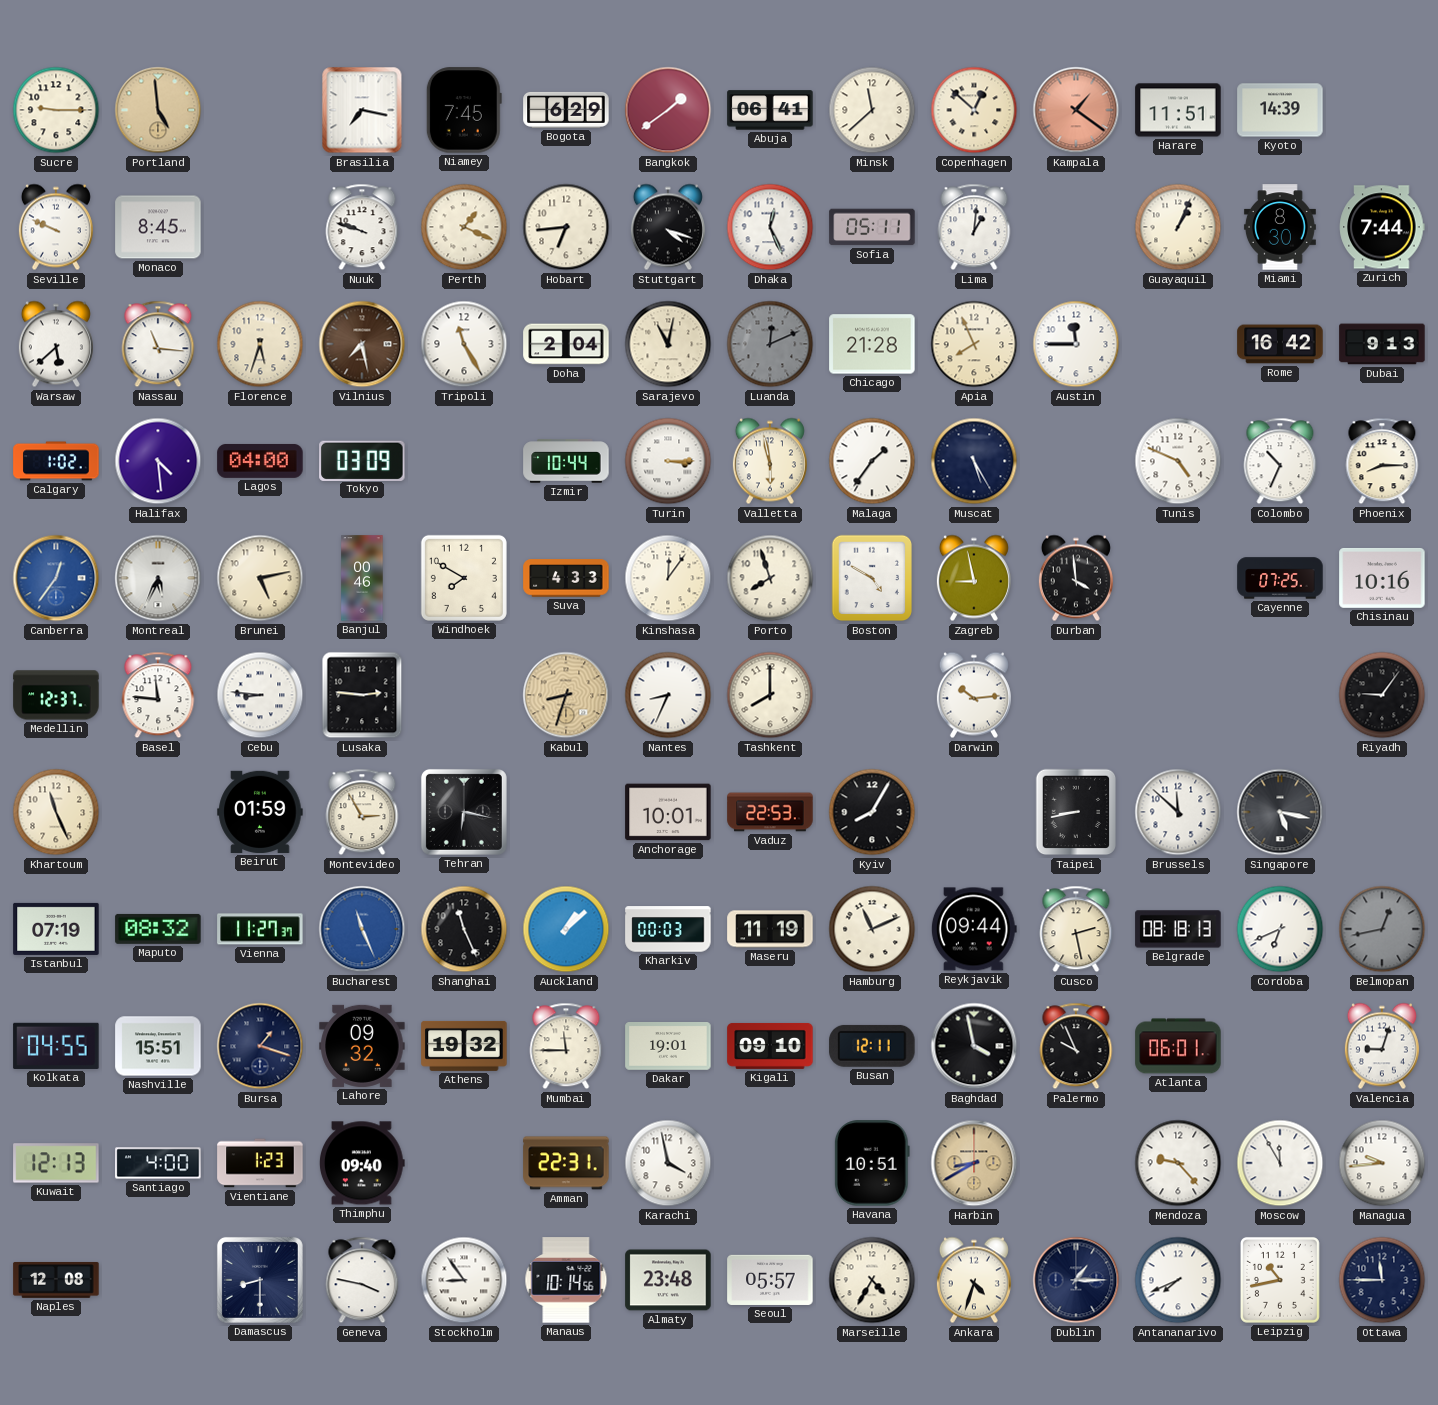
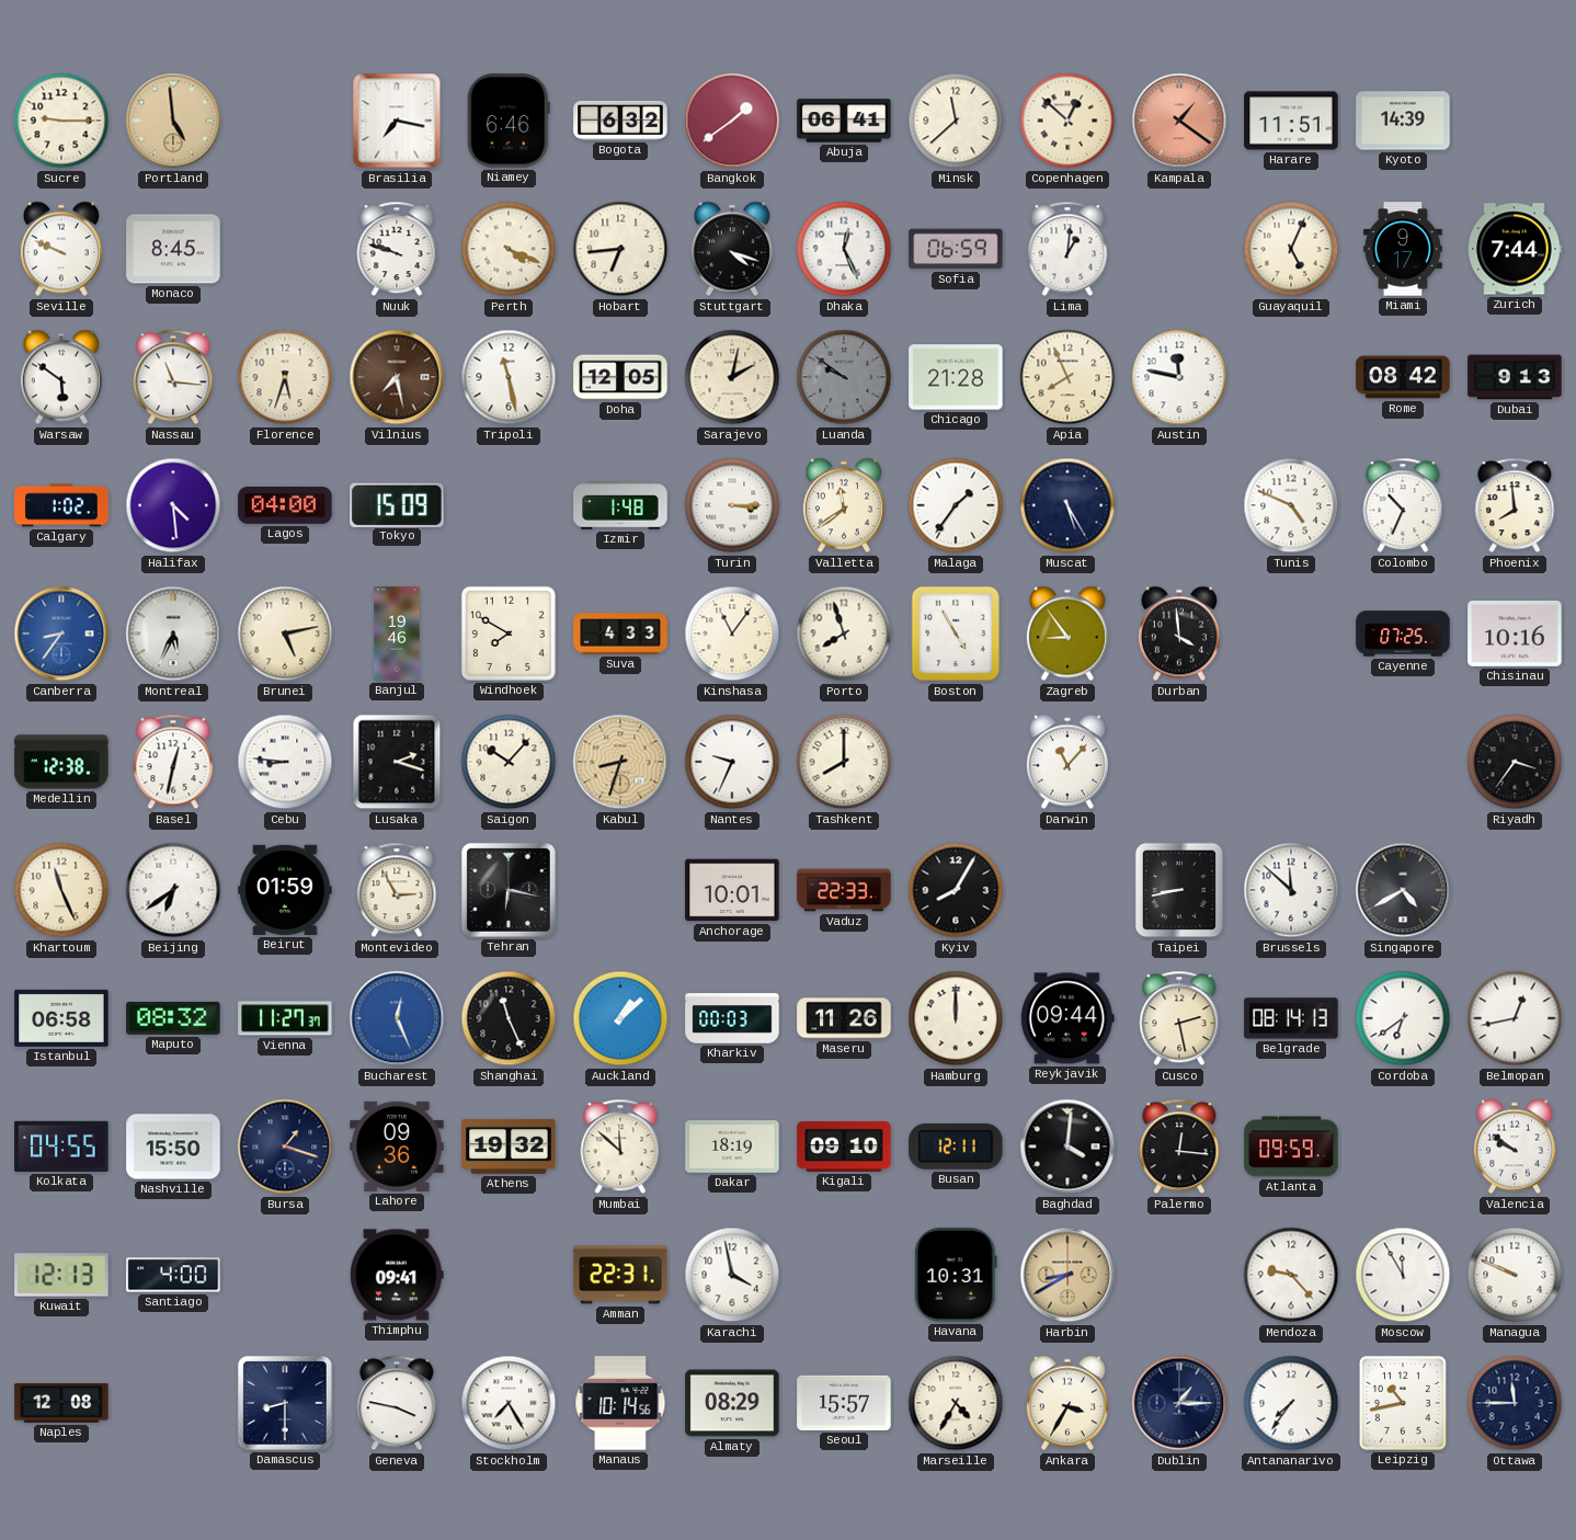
Niamey: 7:45 -> 6:46
Bogota: 6:29 -> 6:32
Perth: 1:19 -> 4:19
Sofia: 05:11 -> 06:59
Guayaquil: 1:04 -> 5:04
Miami: 8:30 -> 9:17
Warsaw: 5:38 -> 5:51
Tripoli: 11:25 -> 11:28
Doha: 2:04 -> 12:05
Sarajevo: 11:02 -> 2:02
Luanda: 12:11 -> 9:51
Austin: 11:45 -> 11:47
Rome: 16:42 -> 08:42
Tokyo: 03:09 -> 15:09
Izmir: 10:44 -> 1:48
Valletta: 5:58 -> 11:39
Phoenix: 8:15 -> 7:59
Canberra: 12:36 -> 8:36
Banjul: 00:46 -> 19:46
Kinshasa: 12:06 -> 11:06
Boston: 4:50 -> 4:55
Zagreb: 8:58 -> 8:54
Medellin: 12:37 -> 12:38
Basel: 11:46 -> 12:32
Lusaka: 2:46 -> 2:18
Saigon: none -> 10:07
Nantes: 8:34 -> 9:34
Darwin: 10:14 -> 11:07
Riyadh: 9:06 -> 3:36
Beijing: none -> 6:39
Vaduz: 22:53 -> 22:33
Singapore: 5:17 -> 4:40
Istanbul: 07:19 -> 06:58
Bucharest: 11:26 -> 12:26
Maseru: 11:19 -> 11:26
Hamburg: 11:11 -> 12:00
Belgrade: 08:18 -> 08:14
Cordoba: 6:41 -> 6:39
Belmopan dial: grey -> white
Nashville: 15:51 -> 15:50
Lahore: 09:32 -> 09:36
Mumbai: 11:45 -> 11:52
Dakar: 19:01 -> 18:19
Baghdad: 3:58 -> 4:01
Palermo: 9:56 -> 12:16
Atlanta: 06:01 -> 09:59
Valencia: 9:03 -> 9:51
Vientiane: 1:23 -> none
Thimphu: 09:40 -> 09:41
Havana: 10:51 -> 10:31
Managua: 9:44 -> 9:49
Stockholm: 8:54 -> 7:25
Almaty: 23:48 -> 08:29
Seoul: 05:57 -> 15:57
Ankara: 4:33 -> 3:35
Antananarivo: 7:41 -> 7:36
